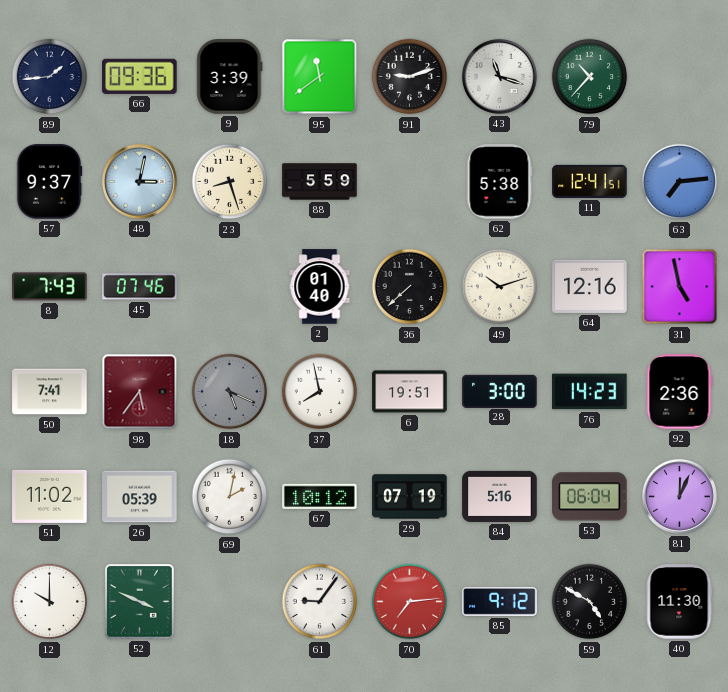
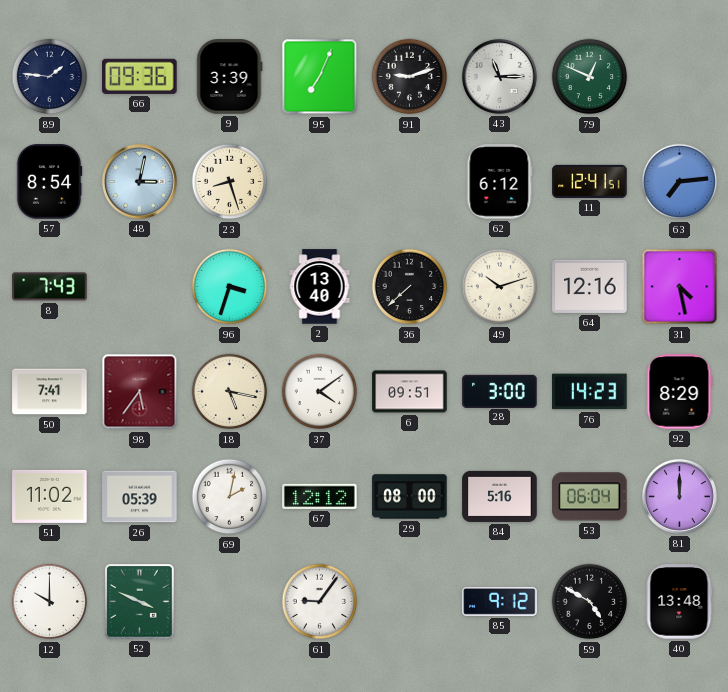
89: 1:44 -> 1:46
95: 11:39 -> 7:04
43: 11:18 -> 11:15
79: 10:37 -> 12:49
57: 9:37 -> 8:54
88: 5:59 -> none
62: 5:38 -> 6:12
45: 07:46 -> none
96: none -> 3:33
2: 01:40 -> 13:40
31: 4:58 -> 4:28
18: 5:19 -> 5:17
18 dial: grey -> cream
37: 7:58 -> 4:09
6: 19:51 -> 09:51
92: 2:36 -> 8:29
67: 10:12 -> 12:12
29: 07:19 -> 08:00
81: 12:04 -> 12:00
70: 7:14 -> none
40: 11:30 -> 13:48
